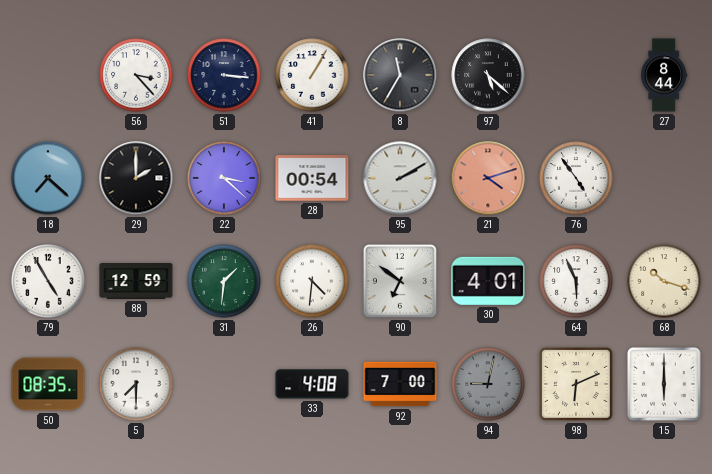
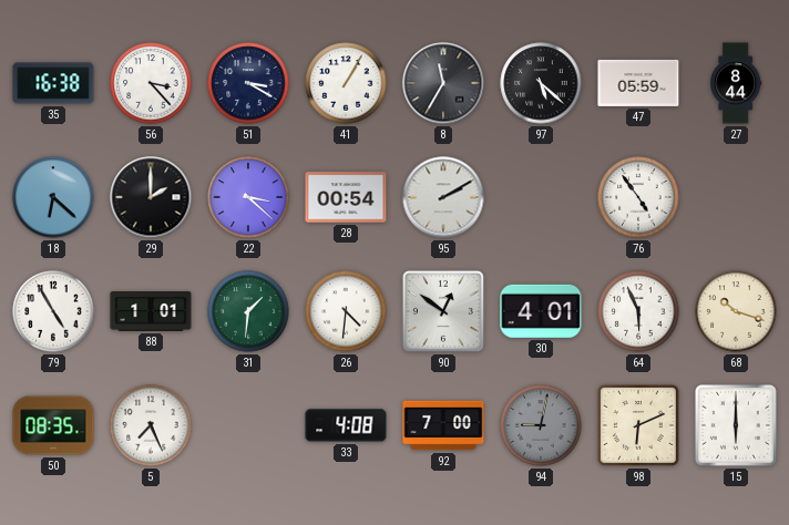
35: none -> 16:38
51: 3:16 -> 3:20
47: none -> 05:59
18: 7:22 -> 6:22
21: 4:12 -> none
88: 12:59 -> 1:01
90: 6:51 -> 12:51
5: 7:30 -> 7:26
